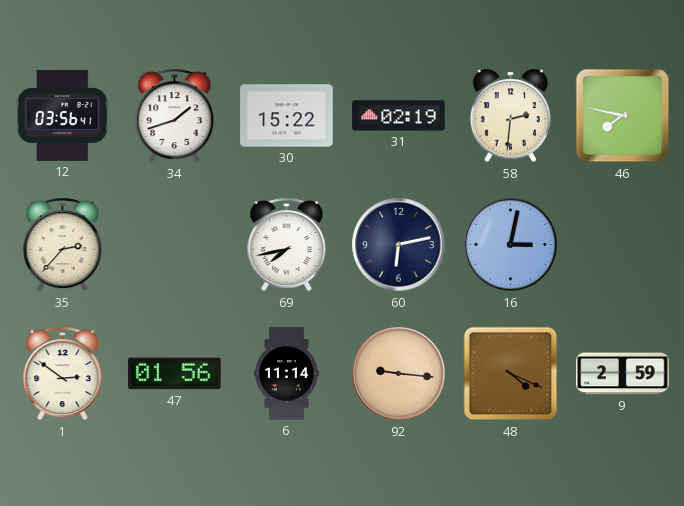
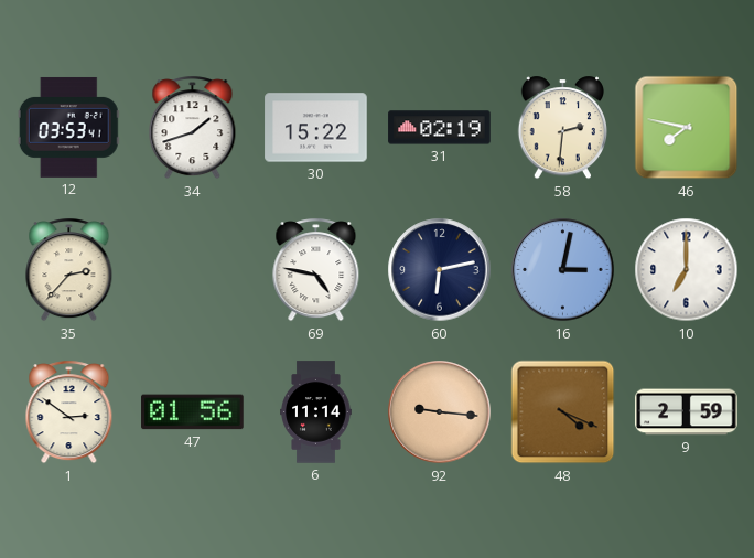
12: 03:56 -> 03:53
69: 7:43 -> 4:47
10: none -> 7:00
